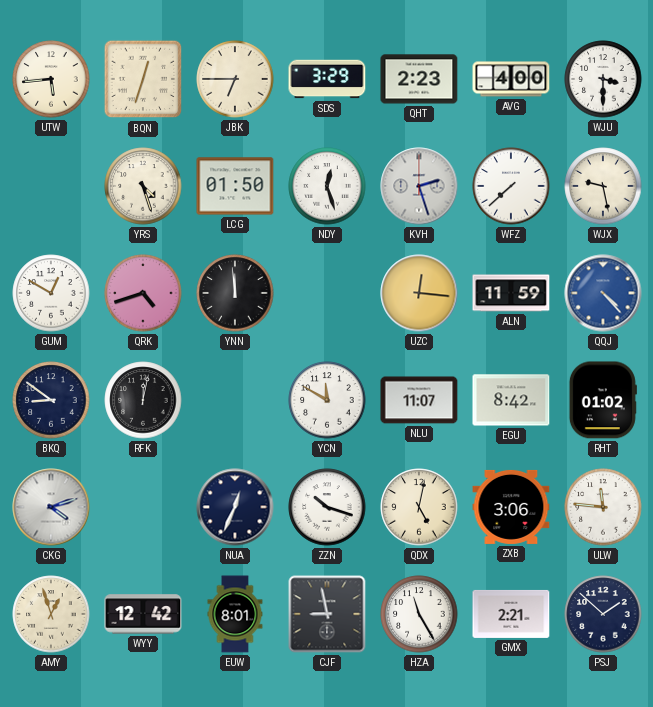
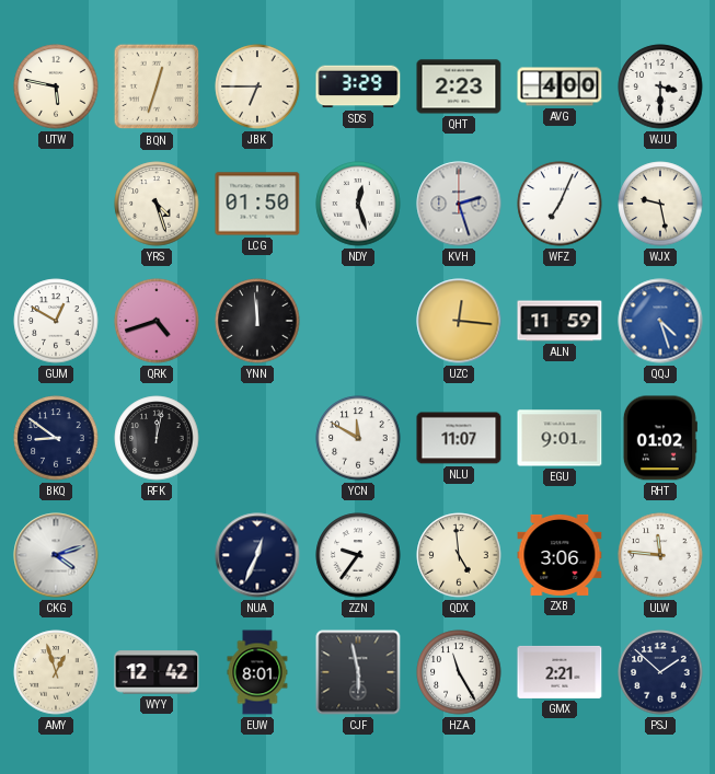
UTW: 5:44 -> 5:47
WFZ: 7:38 -> 7:04
QQJ: 4:23 -> 4:27
EGU: 8:42 -> 9:01
ZZN: 10:18 -> 9:36
QDX: 5:02 -> 4:59
CJF: 8:58 -> 5:58
